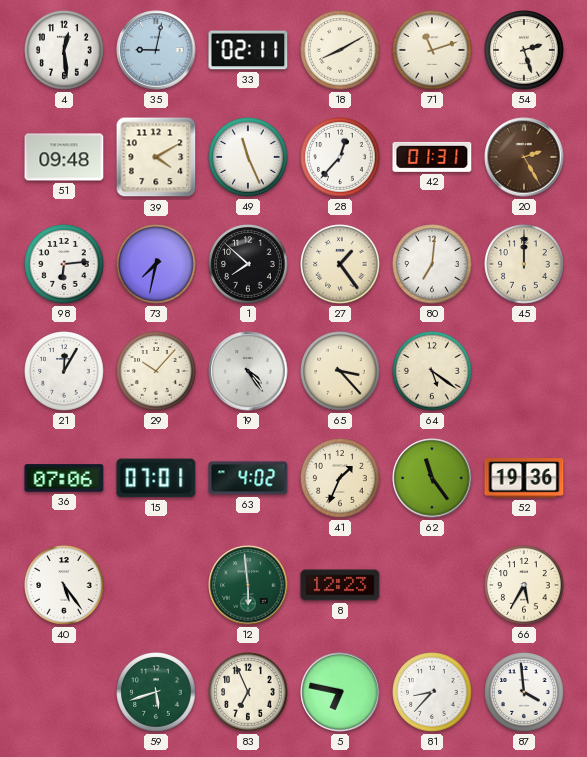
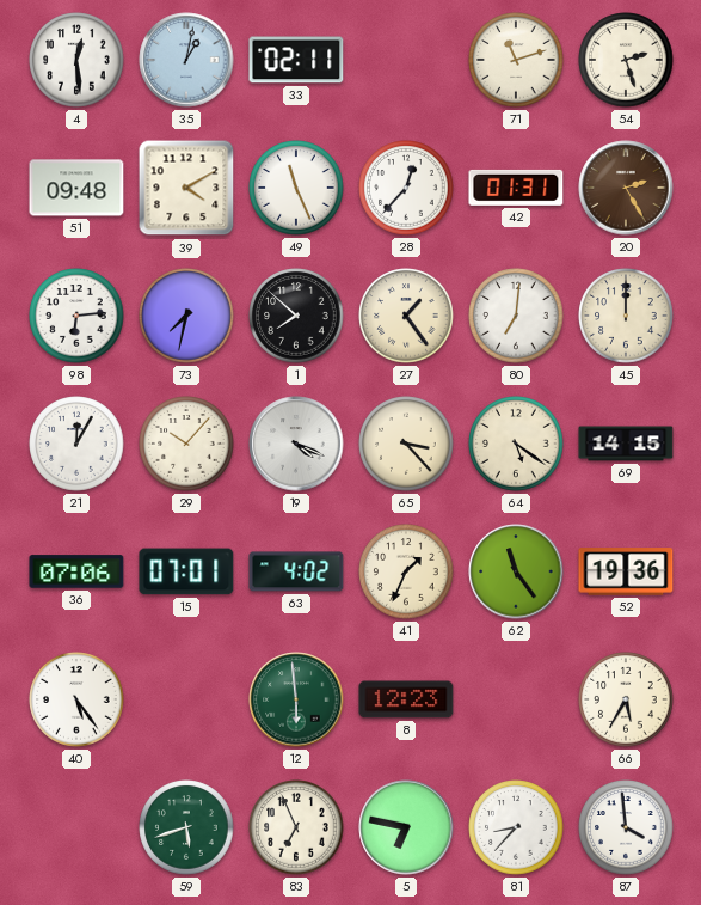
35: 9:02 -> 1:02
18: 8:10 -> none
19: 4:24 -> 4:19
69: none -> 14:15
